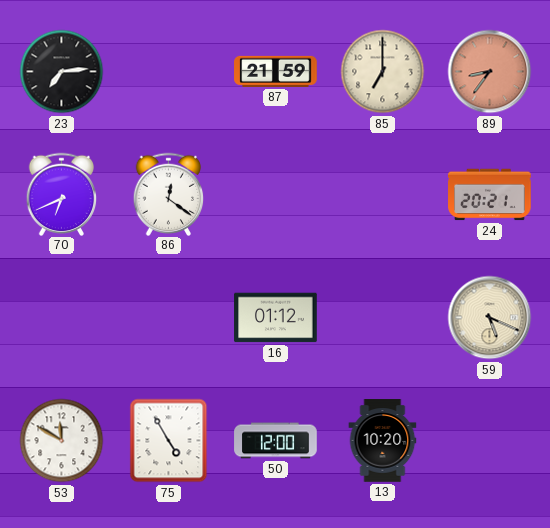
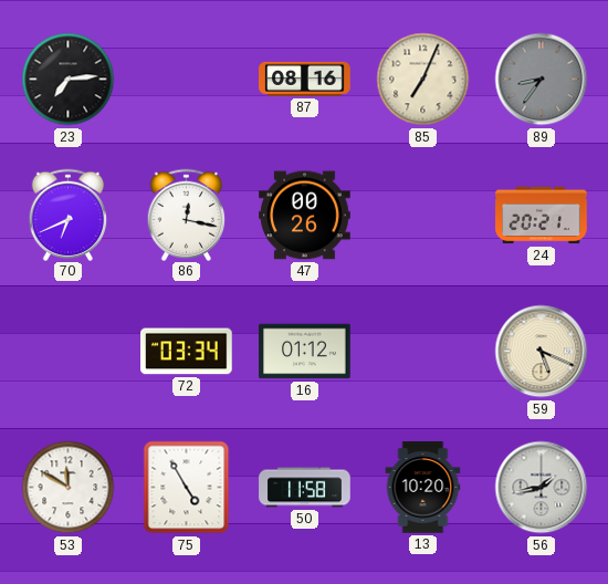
87: 21:59 -> 08:16
85: 7:00 -> 7:04
89 dial: salmon -> grey
86: 12:21 -> 12:17
47: none -> 00:26
72: none -> 03:34
50: 12:00 -> 11:58
56: none -> 1:43
